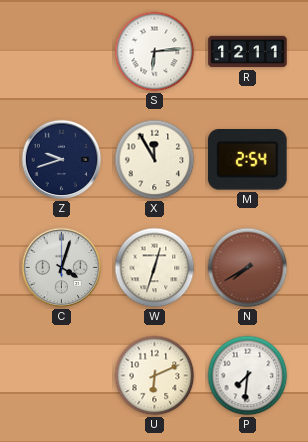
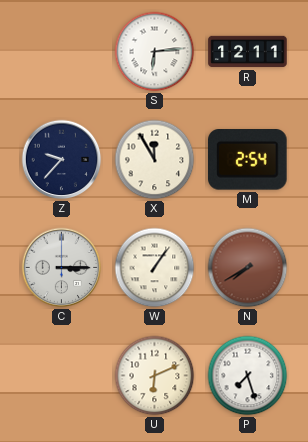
Z: 9:42 -> 9:37
C: 4:03 -> 3:15
W: 12:33 -> 1:06
P: 7:31 -> 7:27
